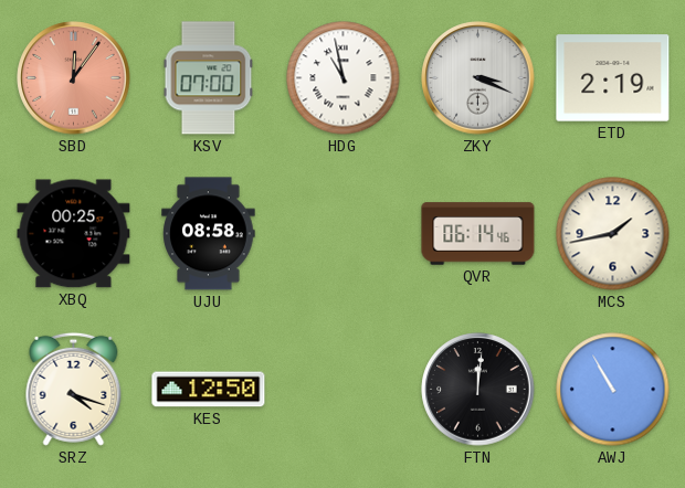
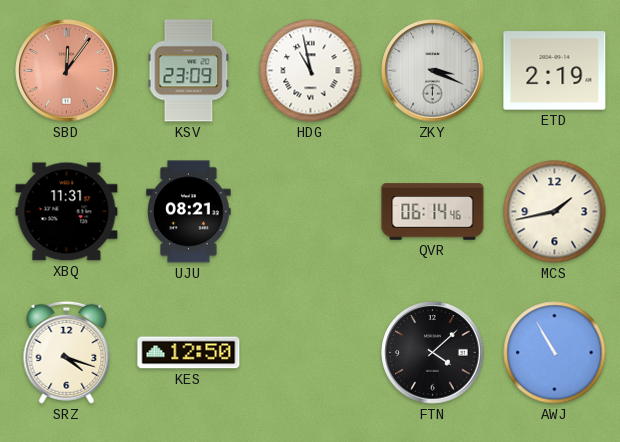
KSV: 07:00 -> 23:09
XBQ: 00:25 -> 11:31
UJU: 08:58 -> 08:21
FTN: 12:01 -> 4:08
